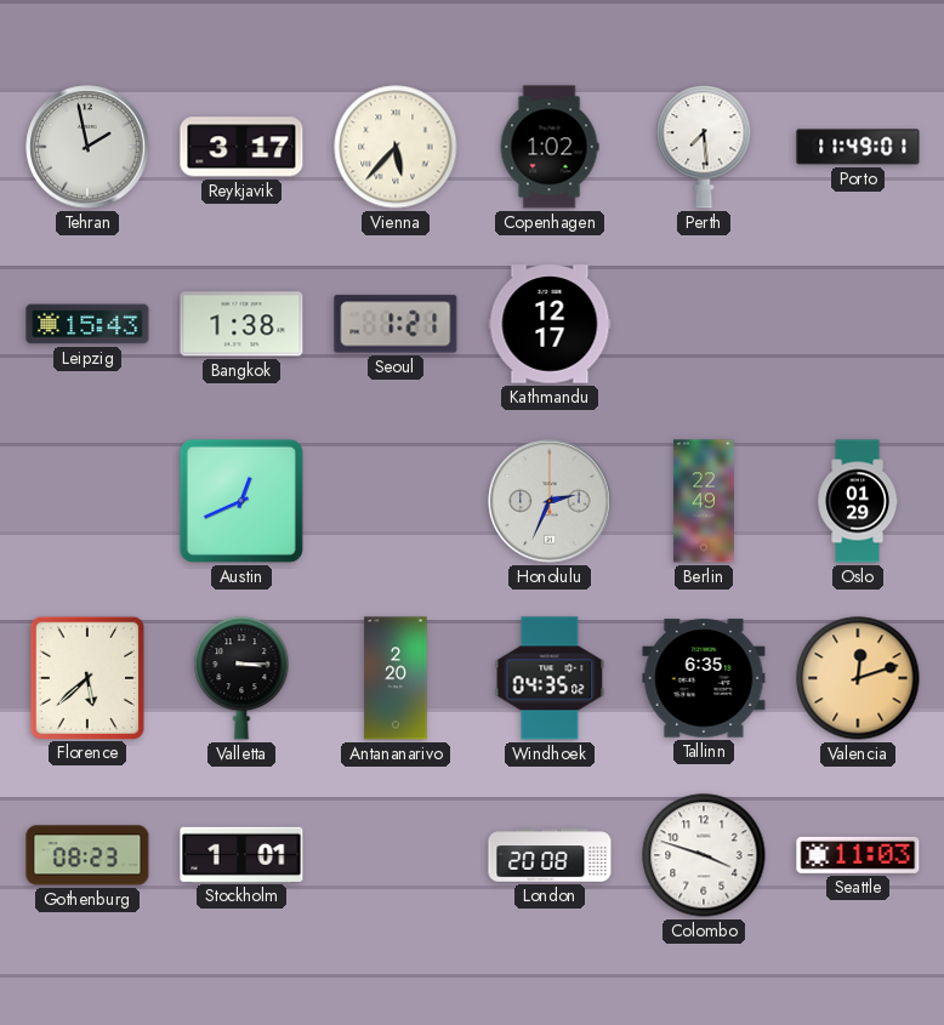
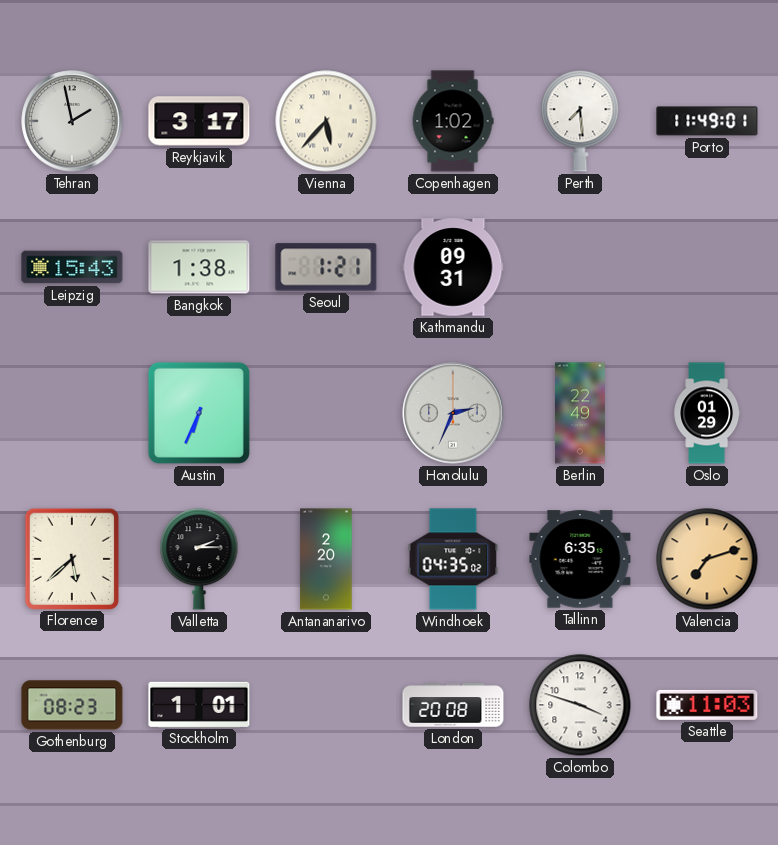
Kathmandu: 12:17 -> 09:31
Austin: 12:41 -> 6:34
Valletta: 3:15 -> 2:15
Valencia: 12:12 -> 7:12
